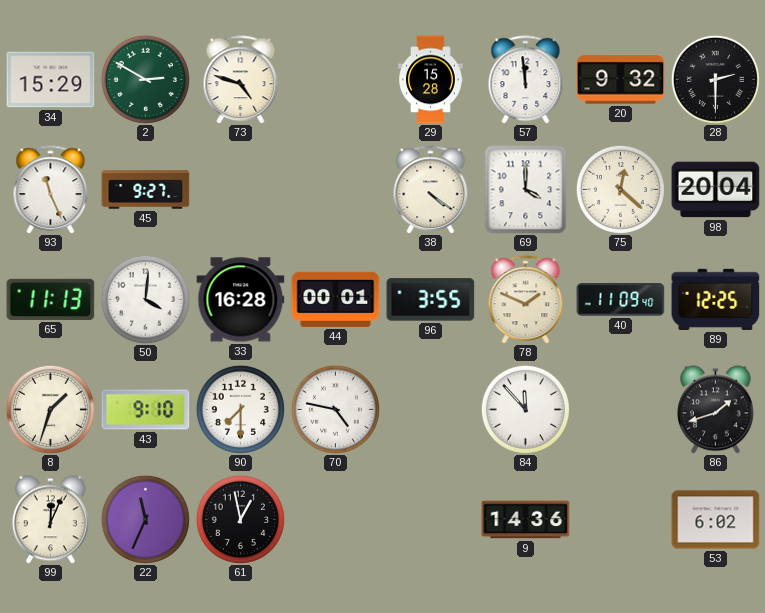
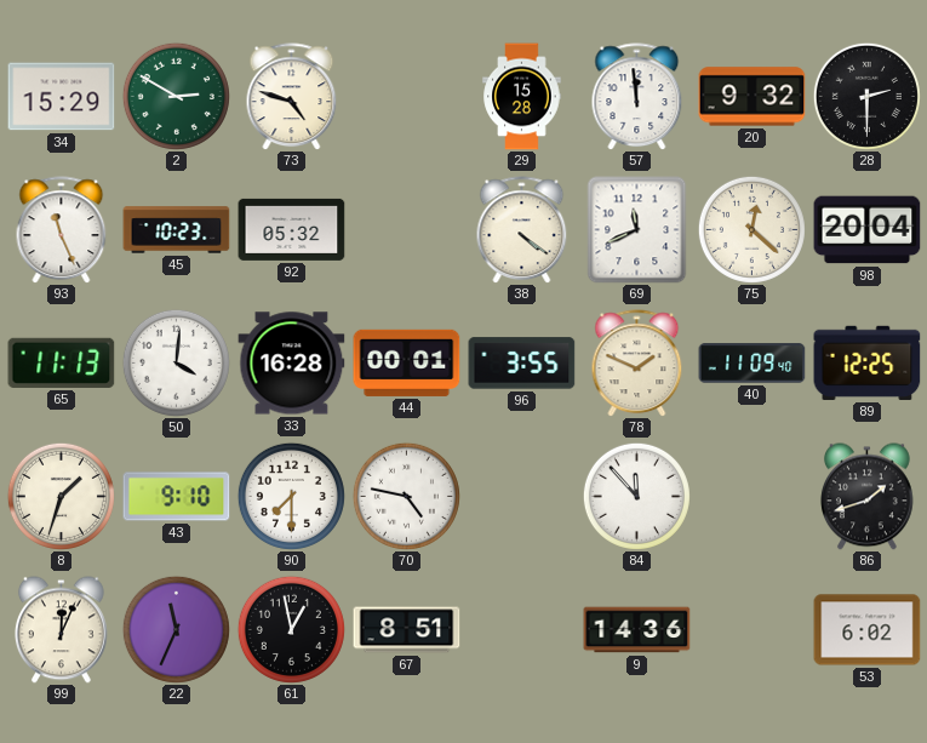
45: 9:27 -> 10:23
92: none -> 05:32
69: 4:00 -> 11:41
67: none -> 8:51
